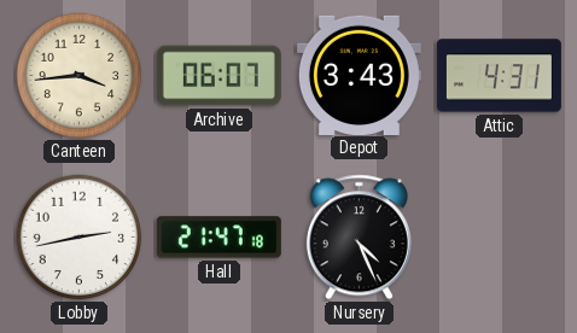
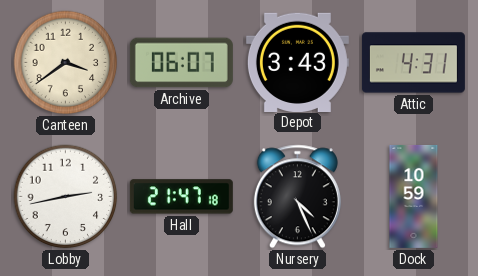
Canteen: 3:44 -> 3:39
Dock: none -> 10:59
